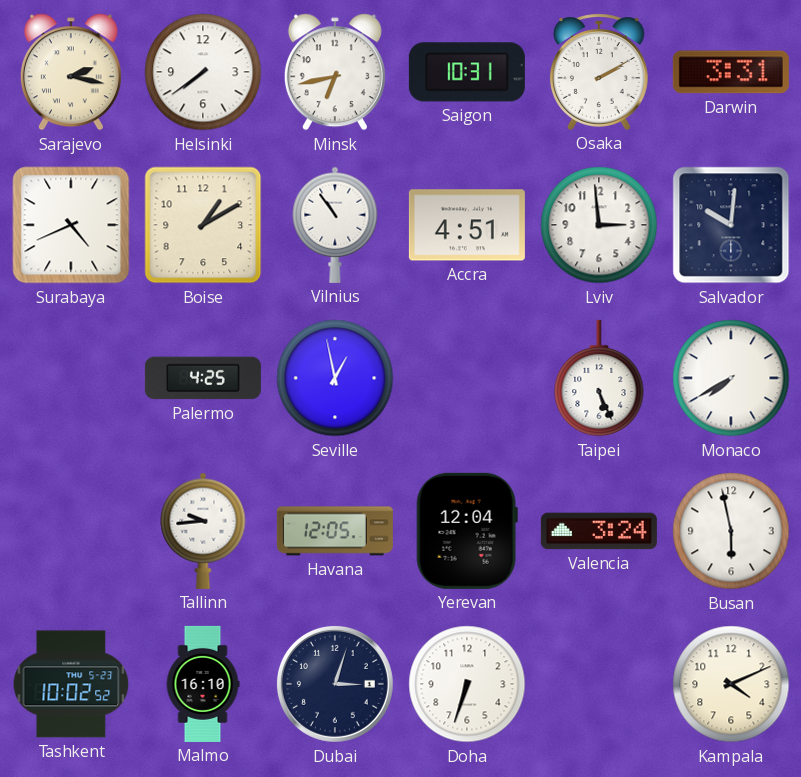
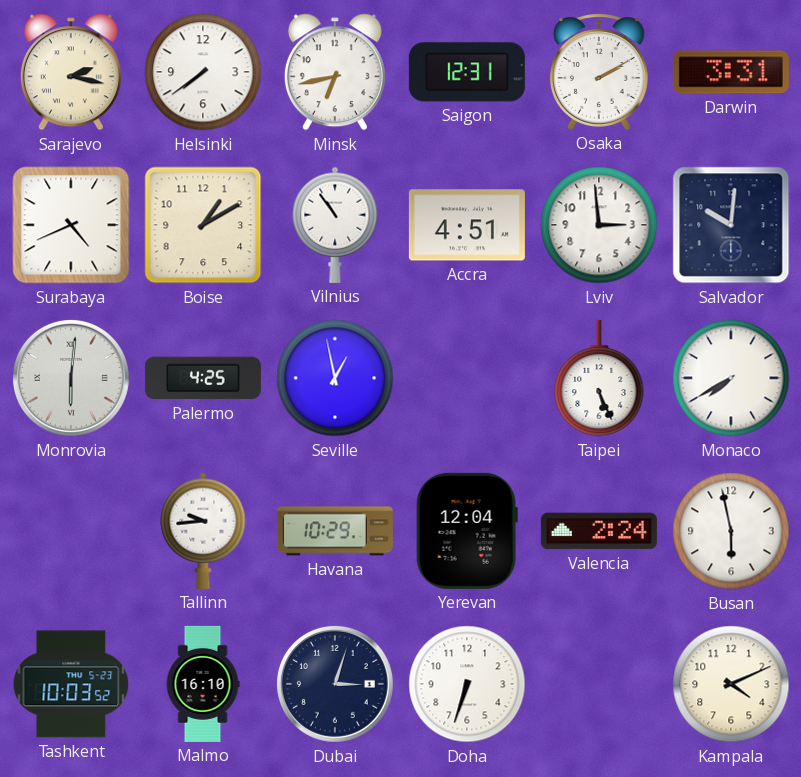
Saigon: 10:31 -> 12:31
Monrovia: none -> 6:01
Havana: 12:05 -> 10:29
Valencia: 3:24 -> 2:24
Tashkent: 10:02 -> 10:03
